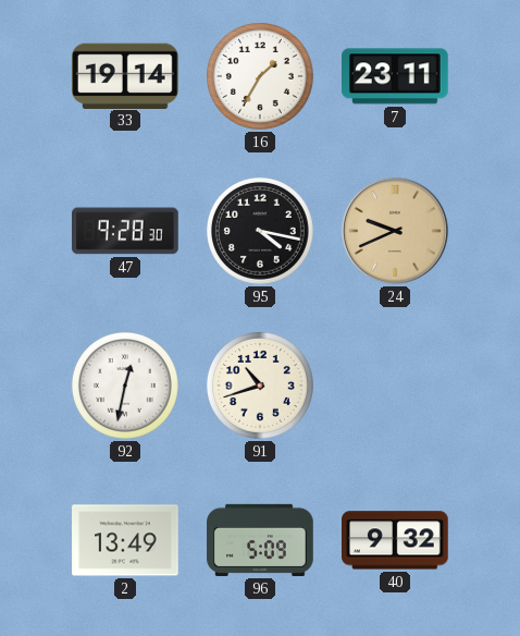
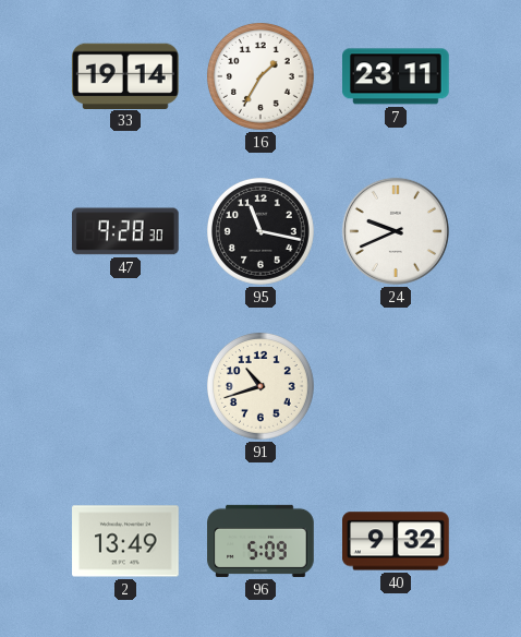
95: 4:17 -> 11:17
24 dial: champagne -> white
92: 12:32 -> none
